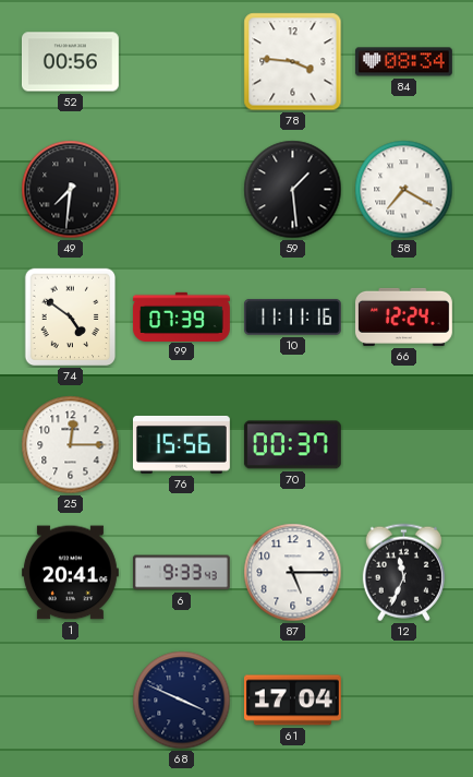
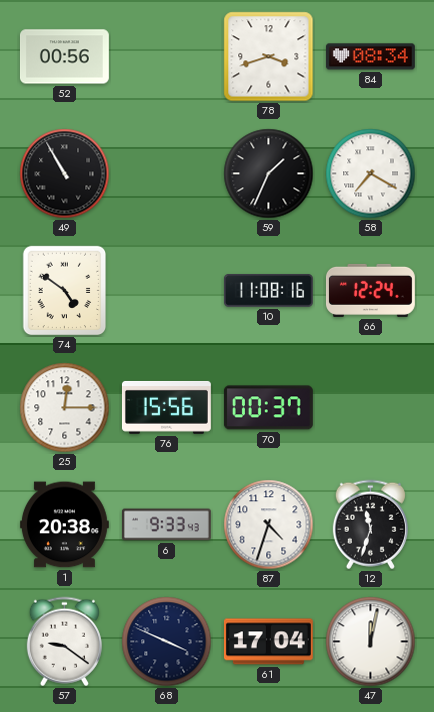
78: 3:46 -> 3:42
49: 7:31 -> 10:55
59: 1:29 -> 1:34
99: 07:39 -> none
10: 11:11 -> 11:08
1: 20:41 -> 20:38
87: 5:15 -> 4:33
12: 11:34 -> 11:33
57: none -> 9:21
47: none -> 12:02
